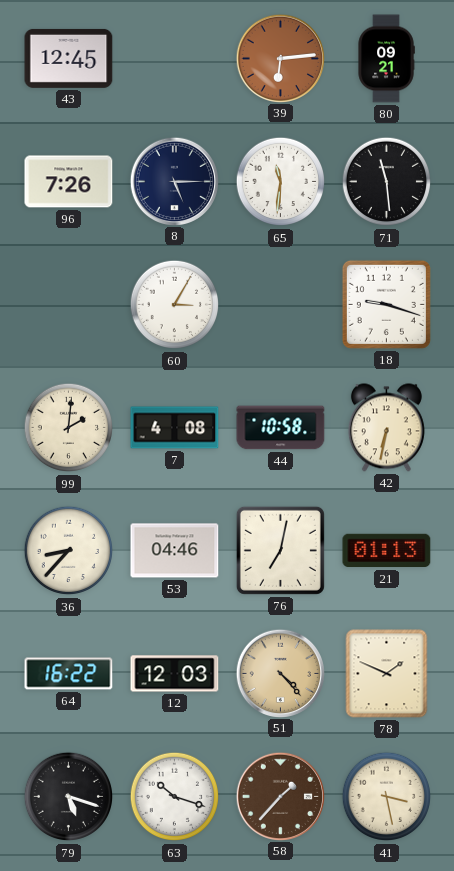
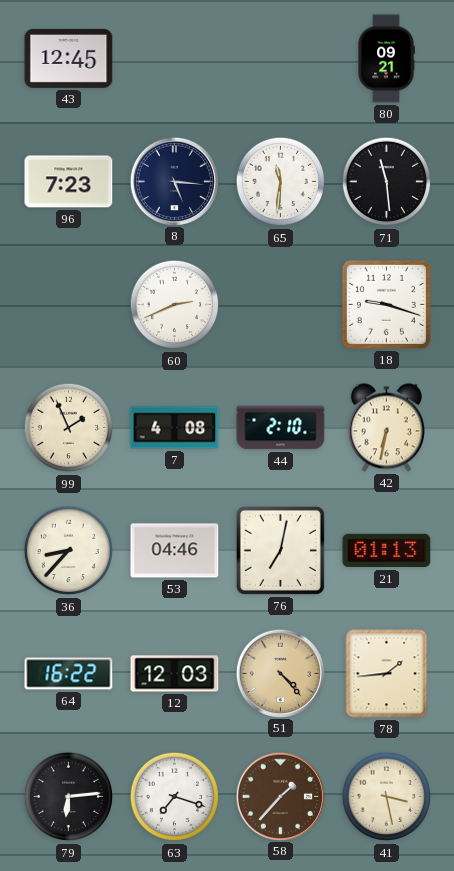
39: 6:14 -> none
96: 7:26 -> 7:23
8: 5:15 -> 5:16
60: 3:05 -> 2:41
99: 2:01 -> 1:56
44: 10:58 -> 2:10
78: 1:49 -> 1:44
79: 5:18 -> 6:14
63: 10:18 -> 7:18
